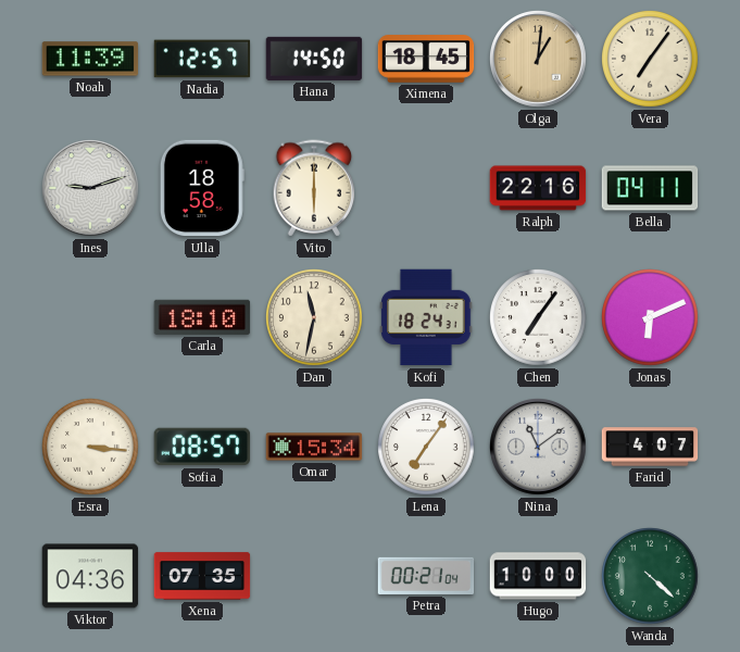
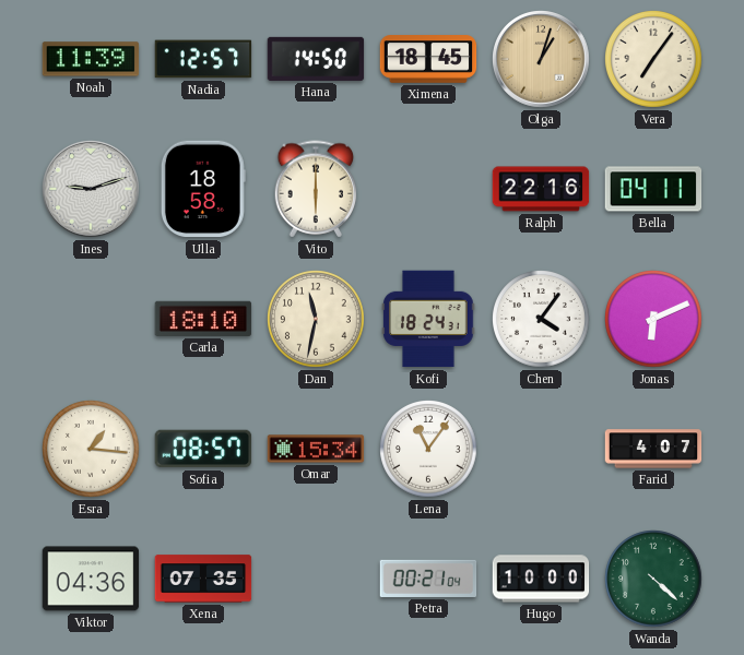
Olga: 1:01 -> 1:03
Chen: 7:06 -> 4:06
Esra: 3:16 -> 1:16
Lena: 7:06 -> 11:06
Nina: 11:09 -> none
